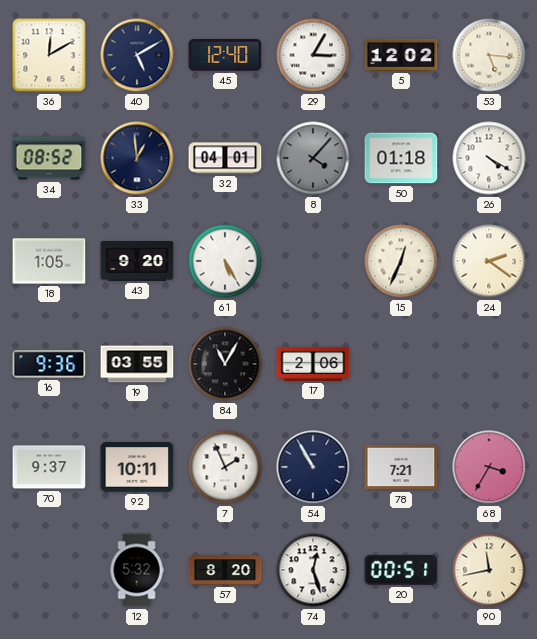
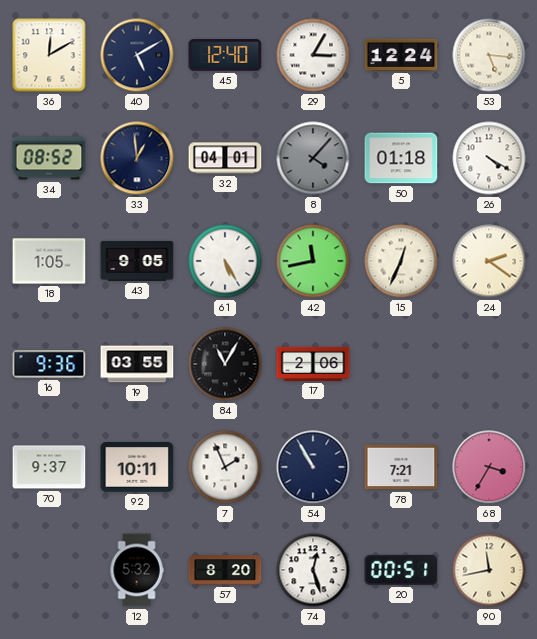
5: 12:02 -> 12:24
43: 9:20 -> 9:05
42: none -> 11:43
